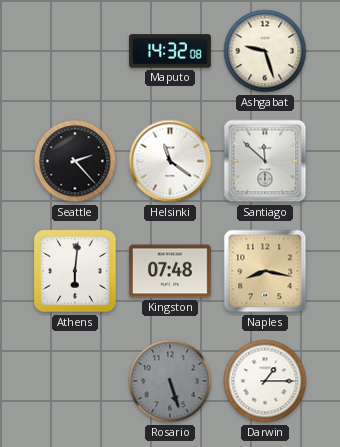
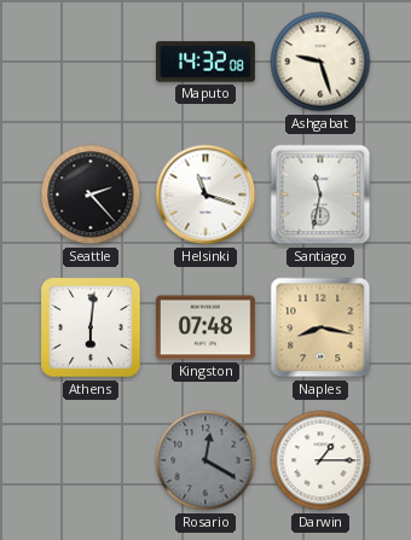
Helsinki: 11:21 -> 11:18
Santiago: 11:52 -> 11:32
Rosario: 5:27 -> 12:20
